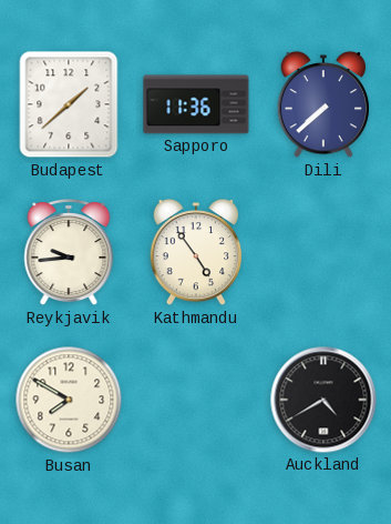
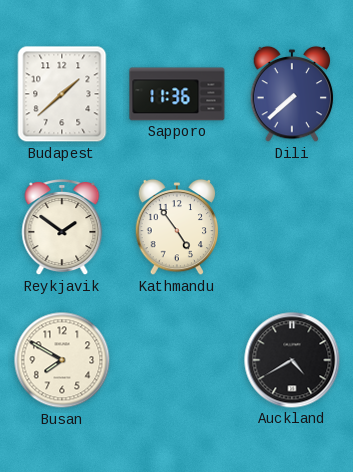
Reykjavik: 9:44 -> 1:51
